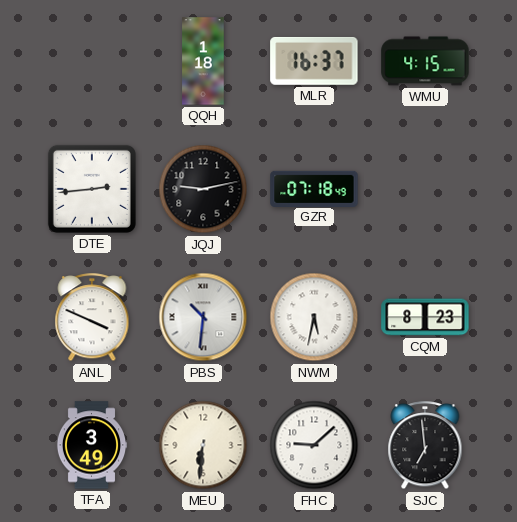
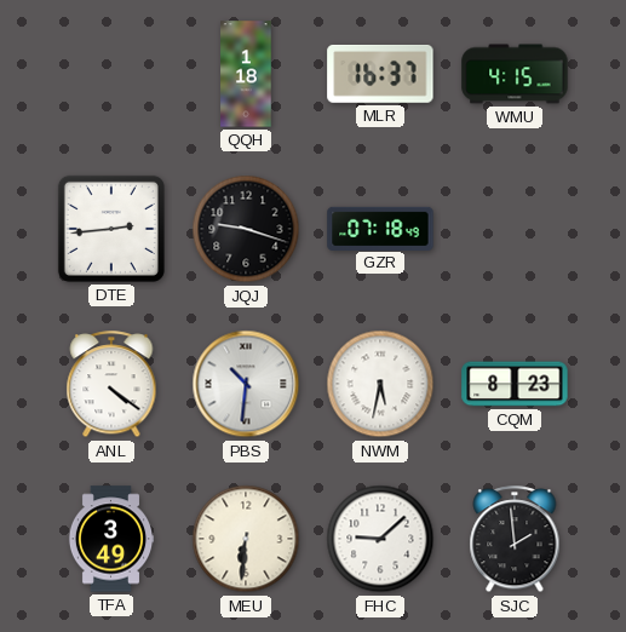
JQJ: 9:13 -> 9:18
ANL: 3:49 -> 4:21
SJC: 6:59 -> 1:59
